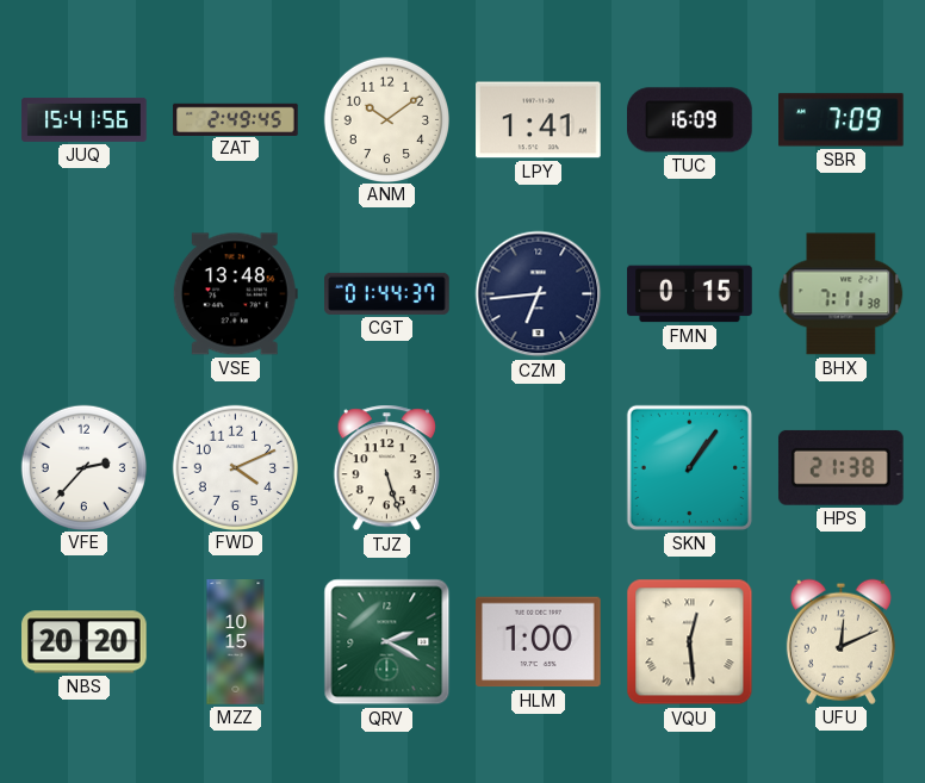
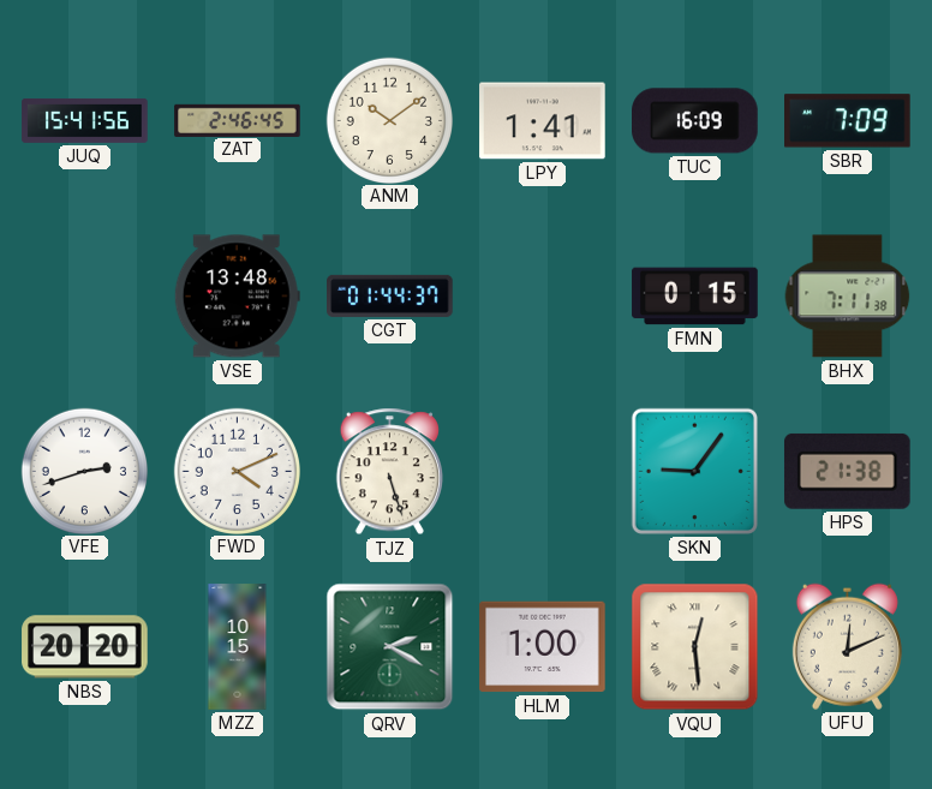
ZAT: 2:49 -> 2:46
CZM: 6:44 -> none
VFE: 2:37 -> 2:42
SKN: 1:06 -> 9:06
